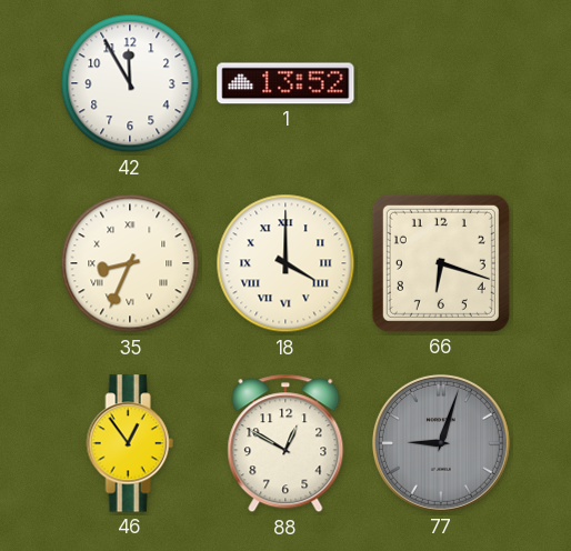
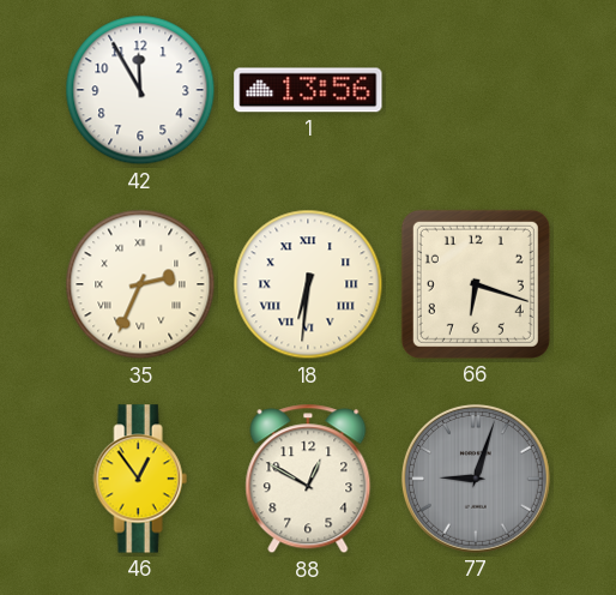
1: 13:52 -> 13:56
35: 8:34 -> 2:34
18: 4:00 -> 6:31
